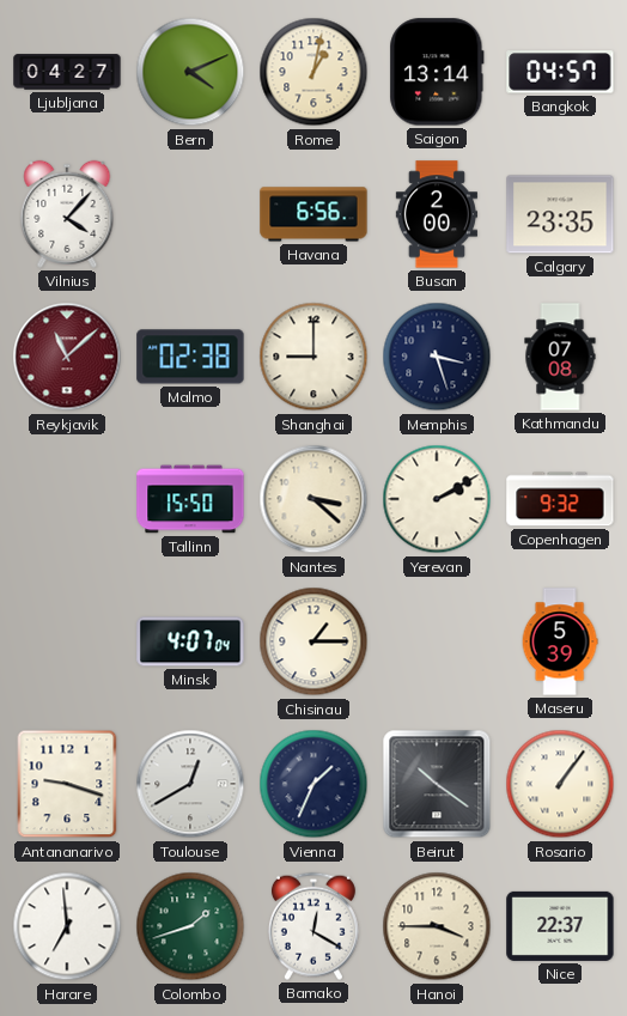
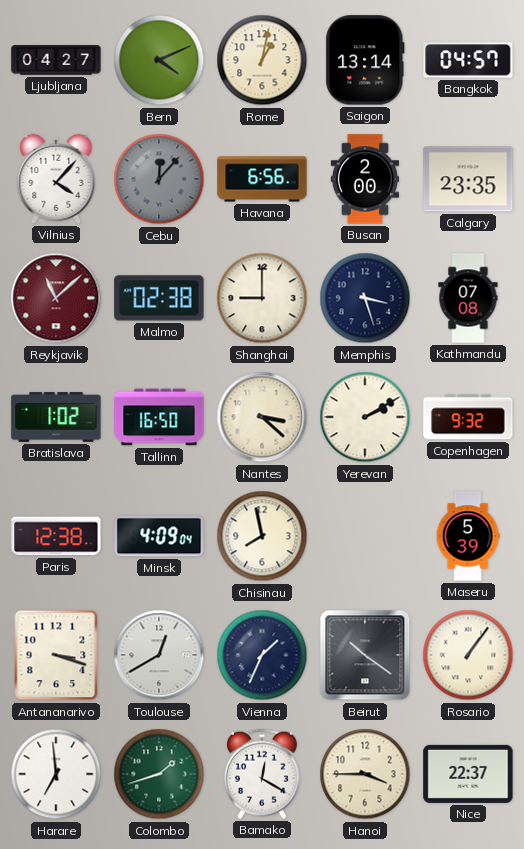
Cebu: none -> 12:07
Bratislava: none -> 1:02
Tallinn: 15:50 -> 16:50
Paris: none -> 12:38
Minsk: 4:07 -> 4:09
Chisinau: 1:15 -> 7:58
Antananarivo: 9:18 -> 3:18
